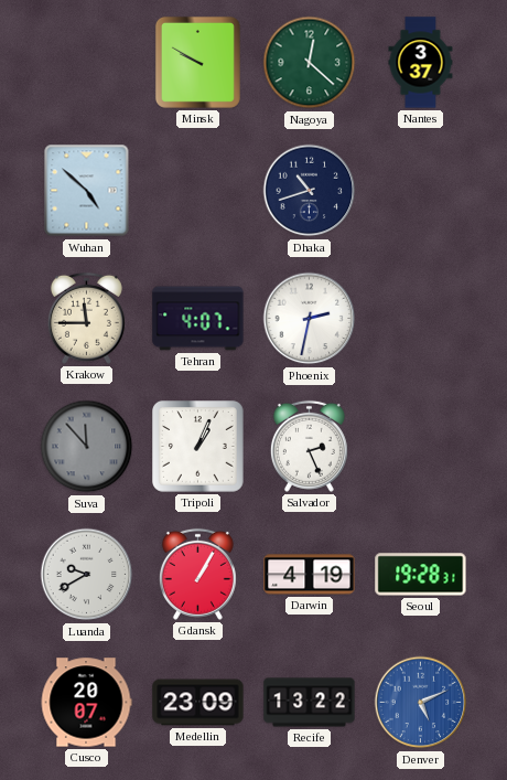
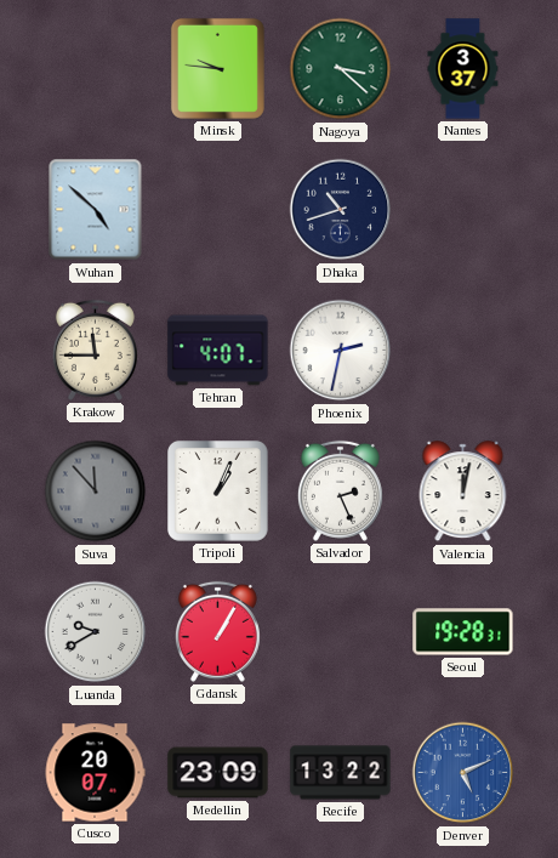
Minsk: 9:50 -> 9:46
Nagoya: 12:22 -> 3:22
Valencia: none -> 12:02
Darwin: 4:19 -> none
